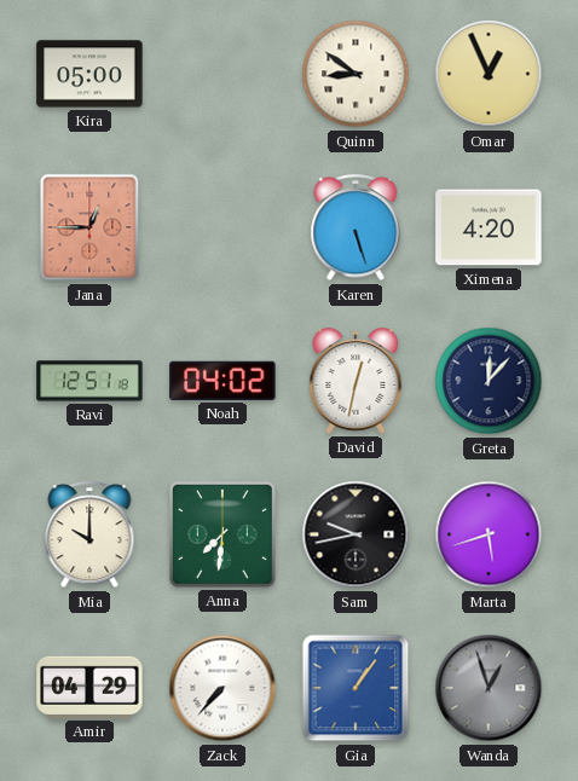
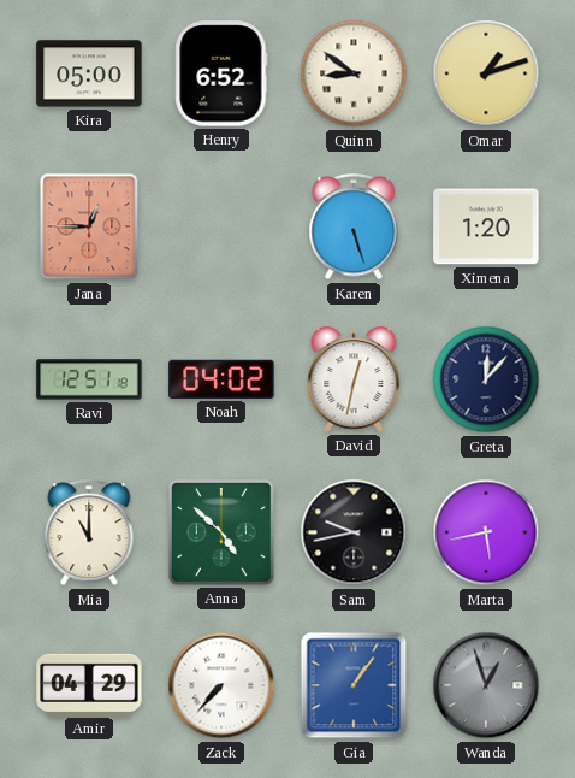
Henry: none -> 6:52
Omar: 12:56 -> 1:12
Ximena: 4:20 -> 1:20
Mia: 10:00 -> 11:00
Anna: 7:31 -> 4:52
Marta: 5:42 -> 5:43
